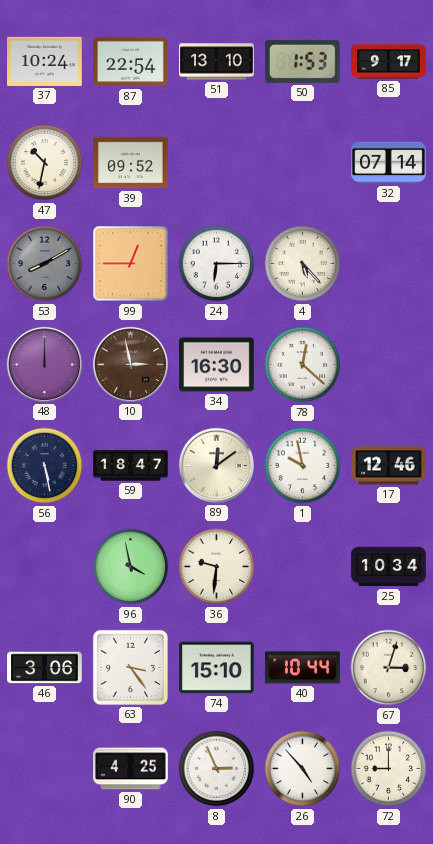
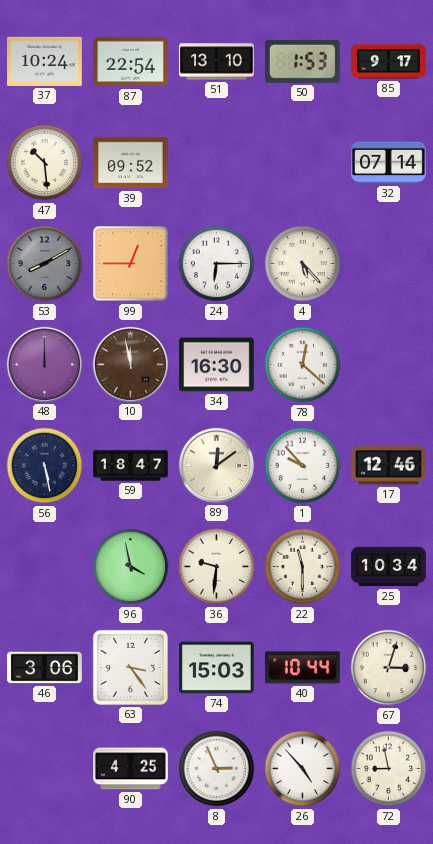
47: 10:32 -> 10:29
10: 2:58 -> 11:58
1: 9:58 -> 9:53
22: none -> 11:30
74: 15:10 -> 15:03
72: 9:00 -> 8:58
